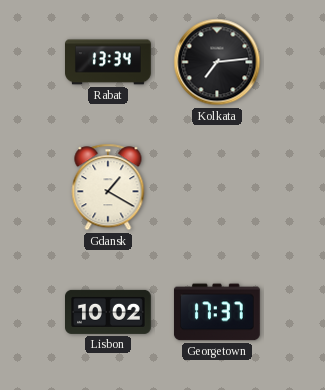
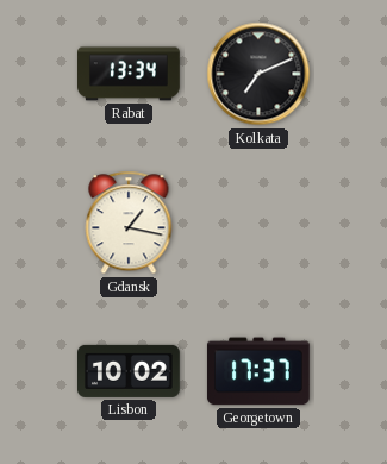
Kolkata: 7:14 -> 7:11
Gdansk: 1:20 -> 1:17
